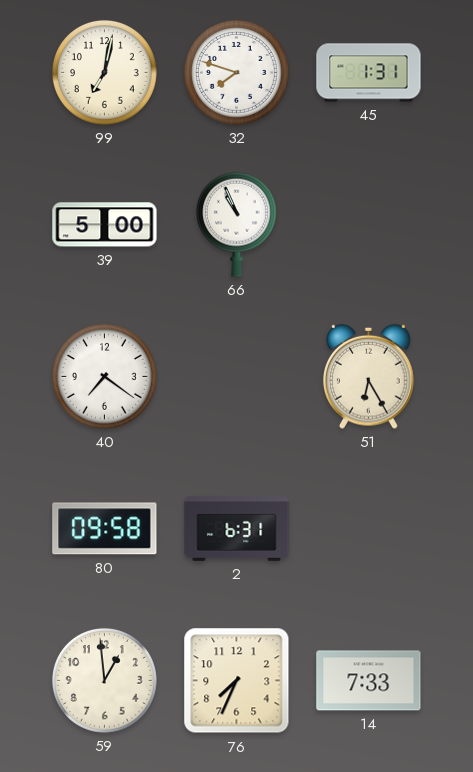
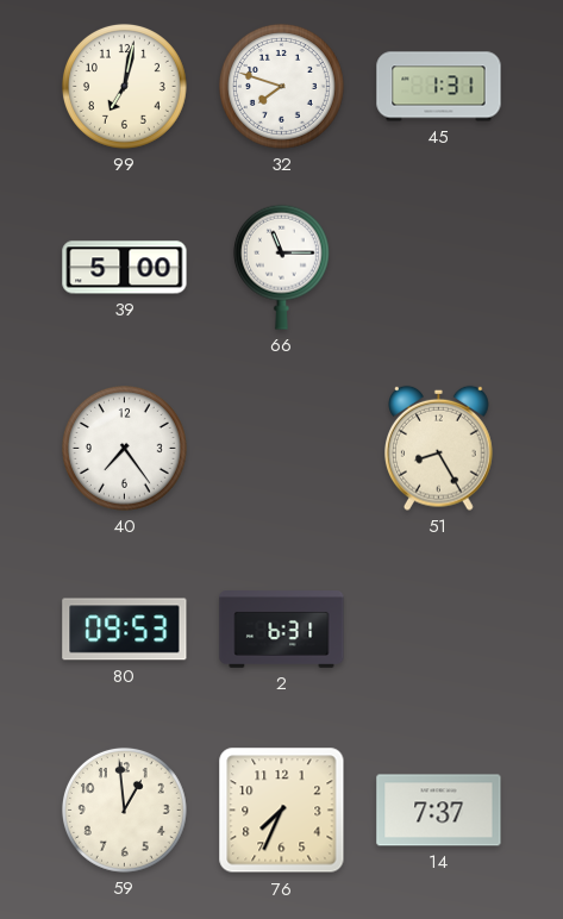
66: 10:56 -> 11:15
40: 7:21 -> 7:24
51: 6:25 -> 8:25
80: 09:58 -> 09:53
14: 7:33 -> 7:37
